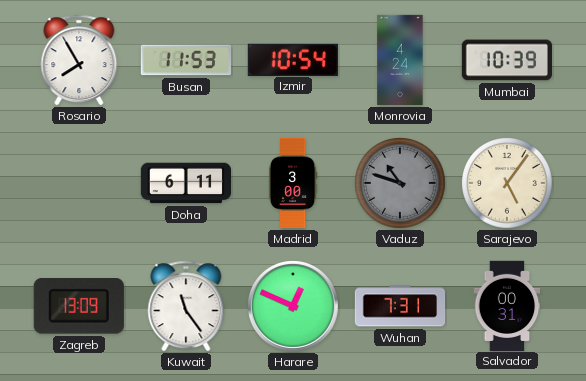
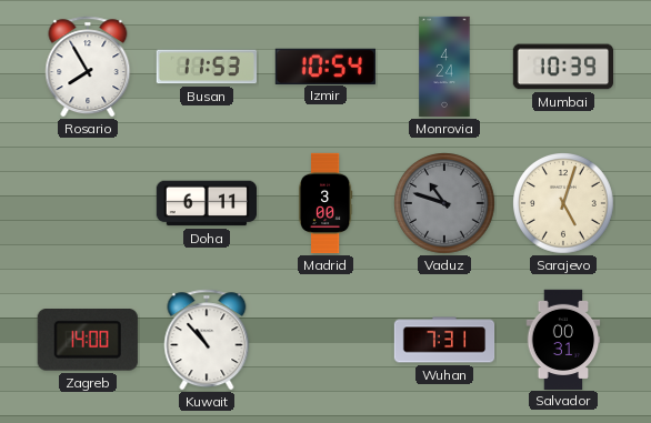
Sarajevo: 5:06 -> 5:03
Zagreb: 13:09 -> 14:00
Kuwait: 11:24 -> 10:53
Harare: 12:49 -> none
